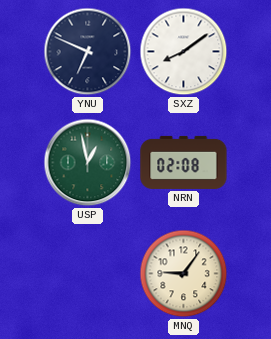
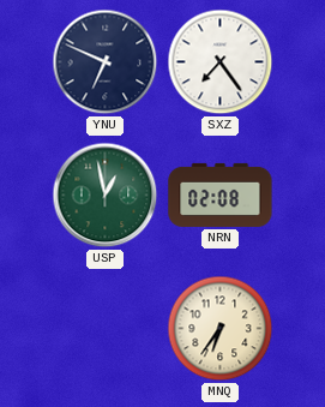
SXZ: 8:09 -> 7:24
MNQ: 9:06 -> 6:36
